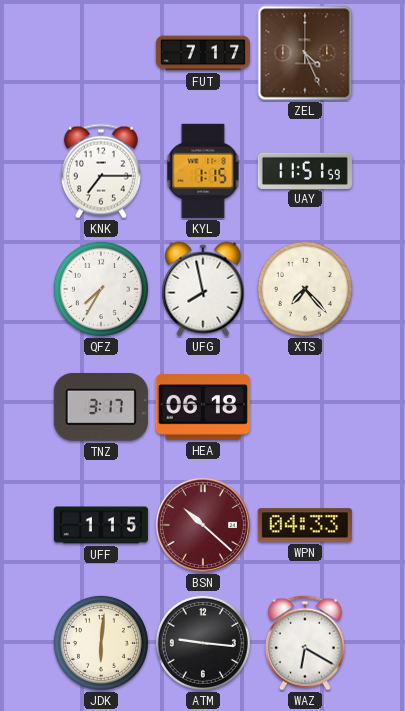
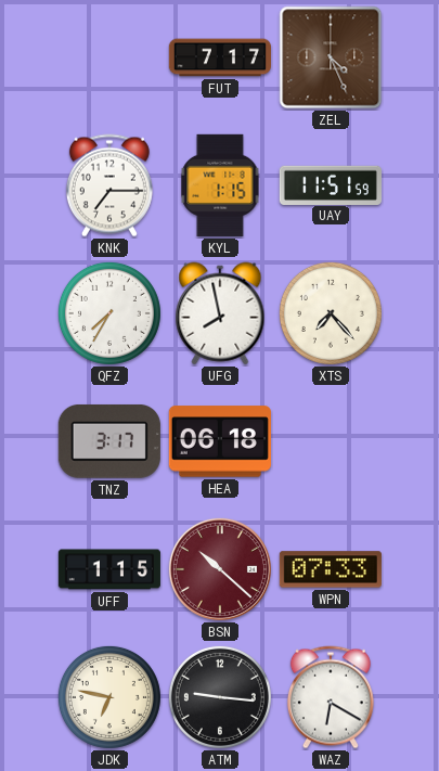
WPN: 04:33 -> 07:33
JDK: 6:01 -> 6:47
